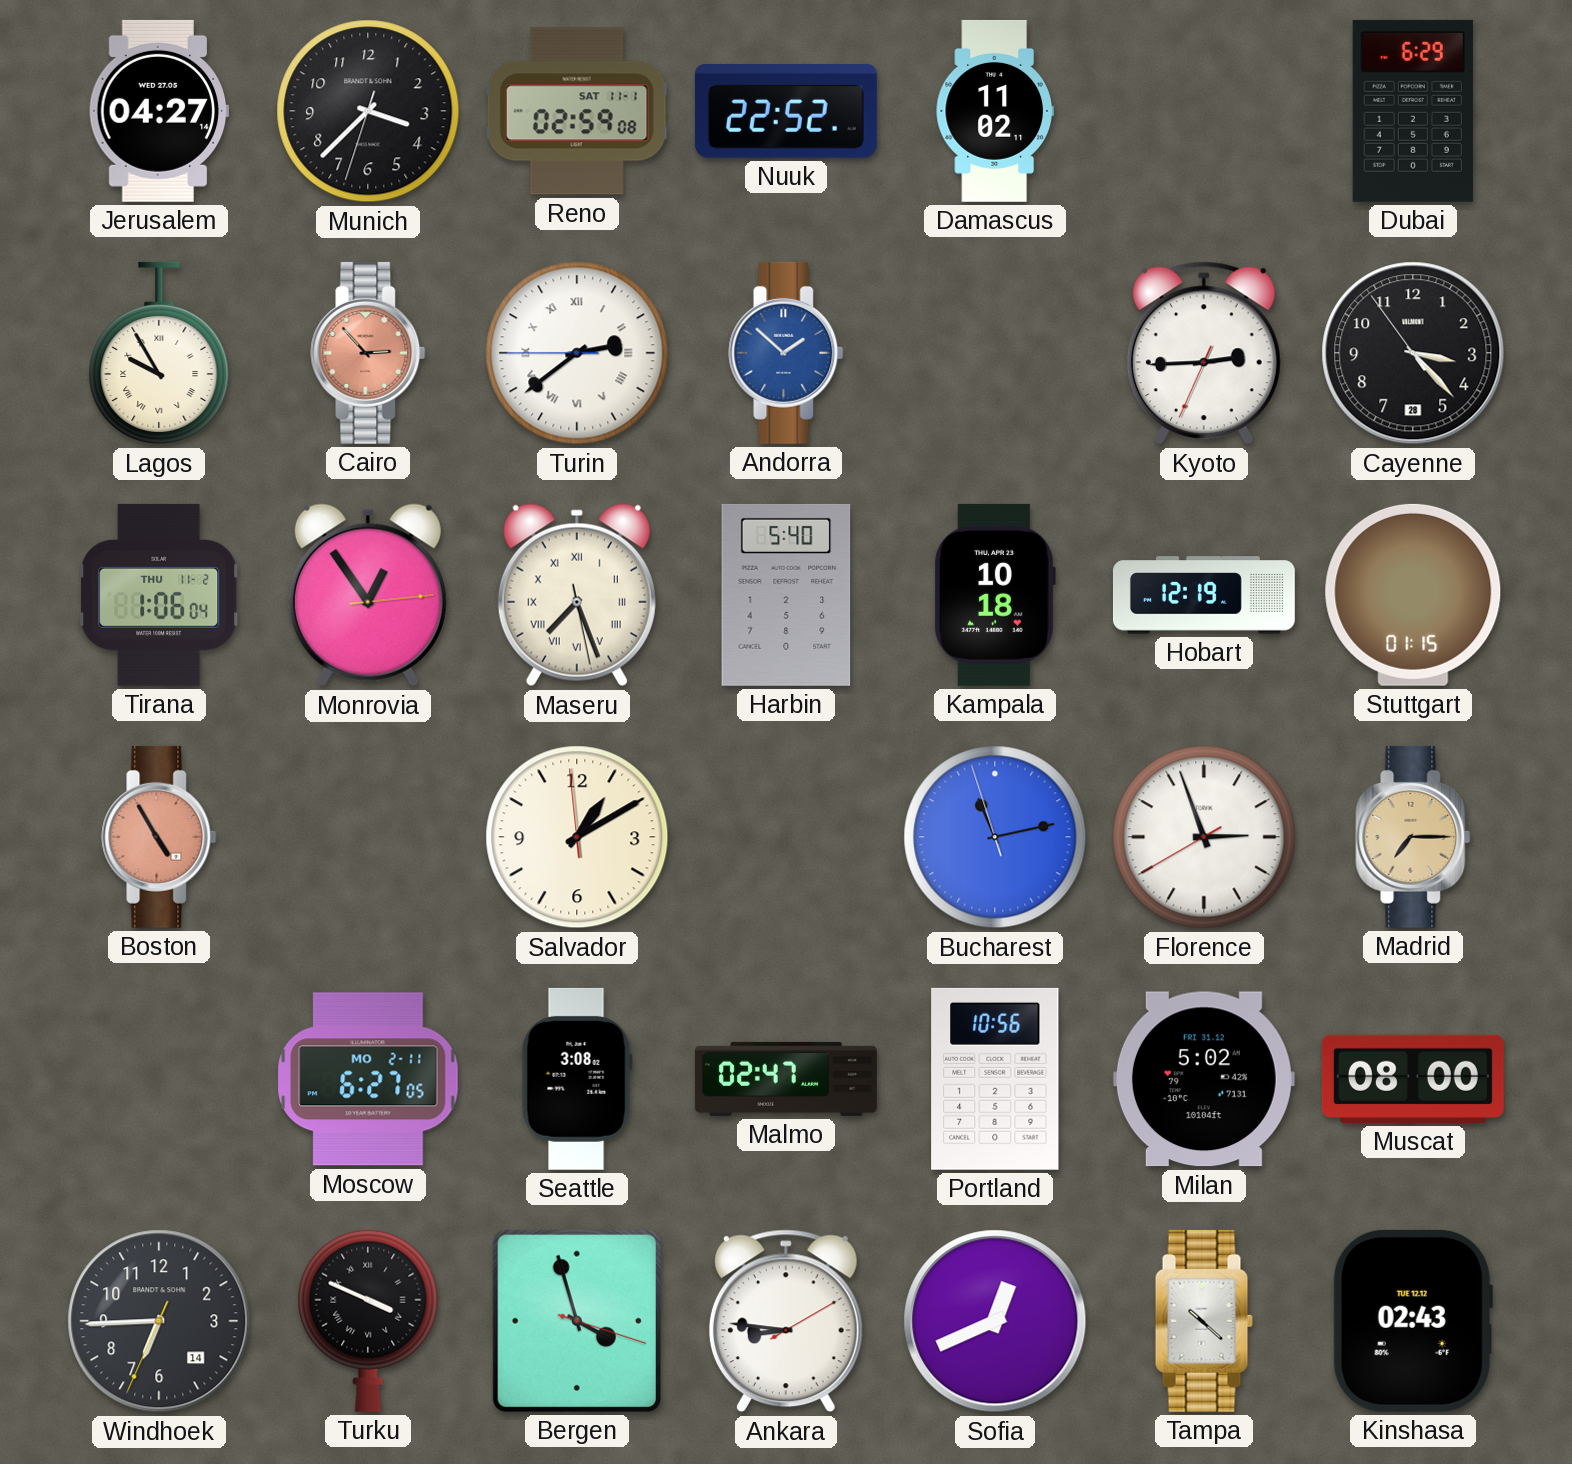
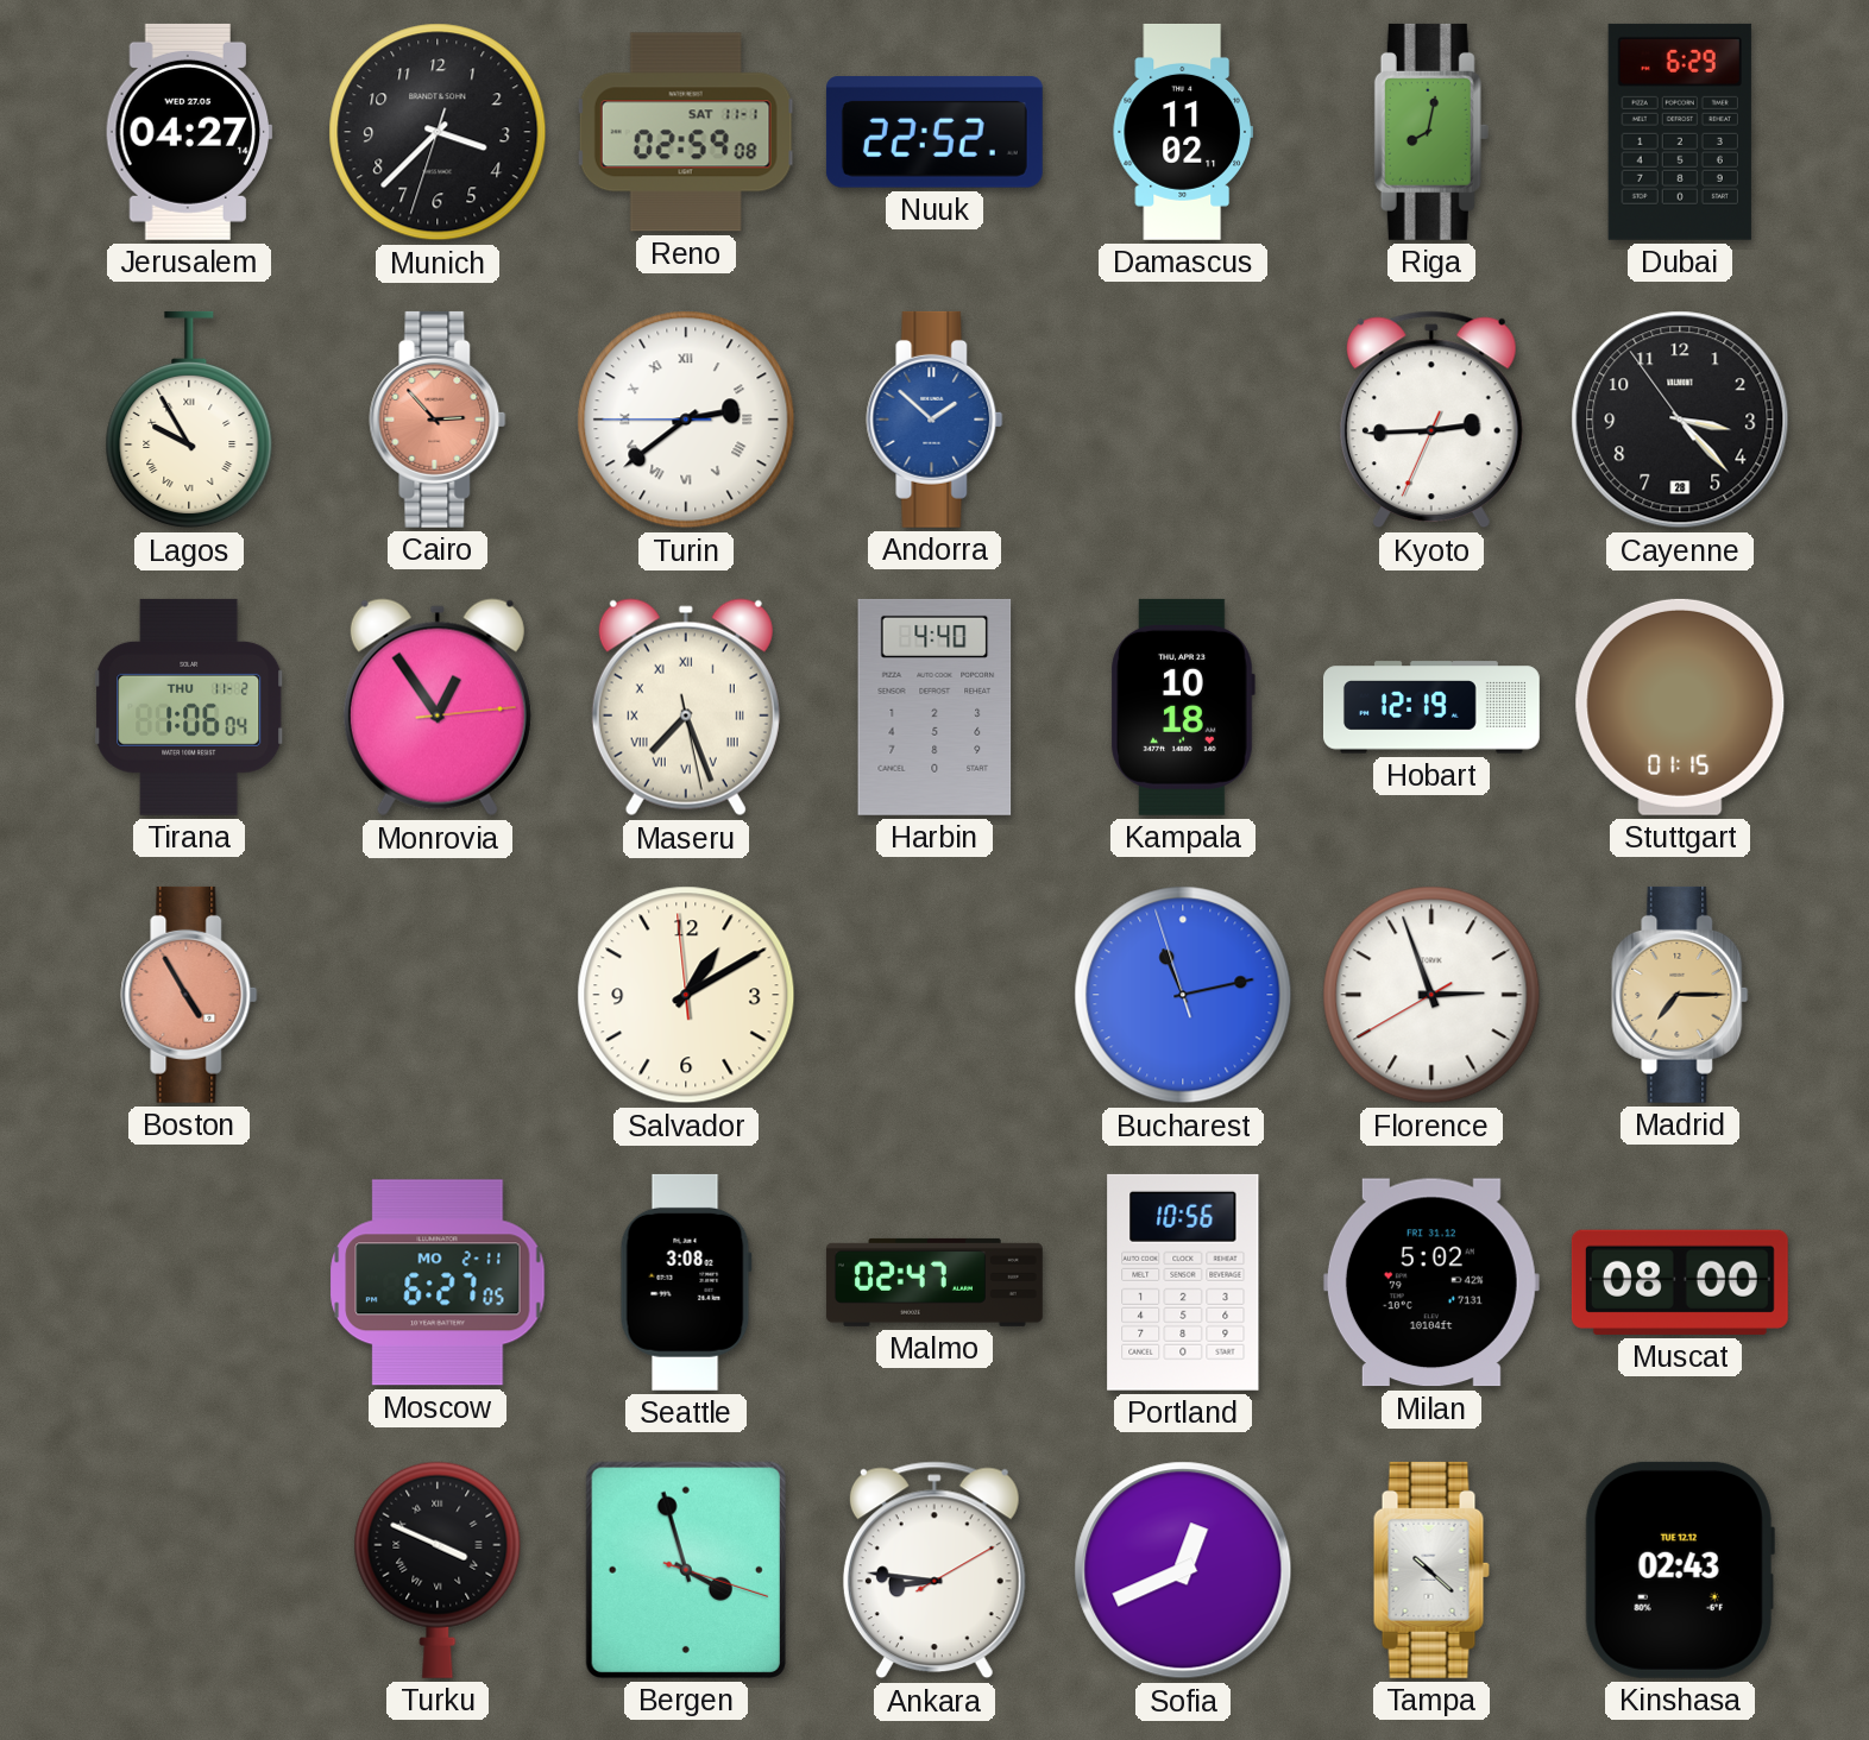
Riga: none -> 8:02
Harbin: 5:40 -> 4:40
Windhoek: 6:44 -> none
